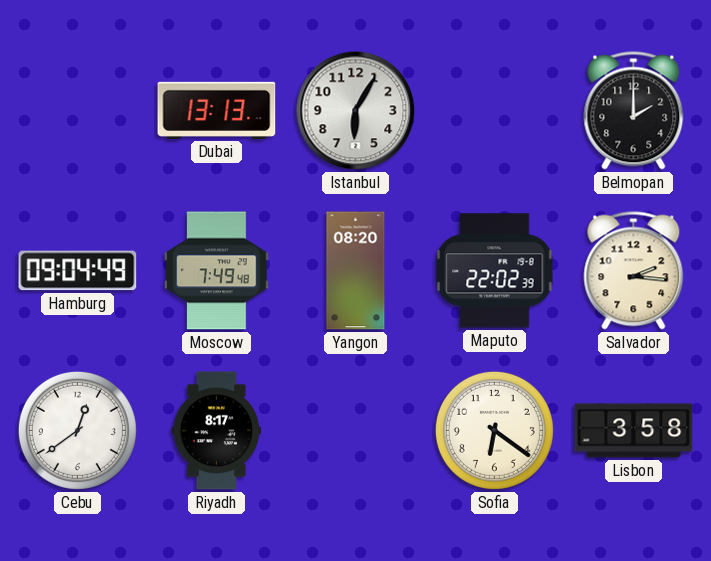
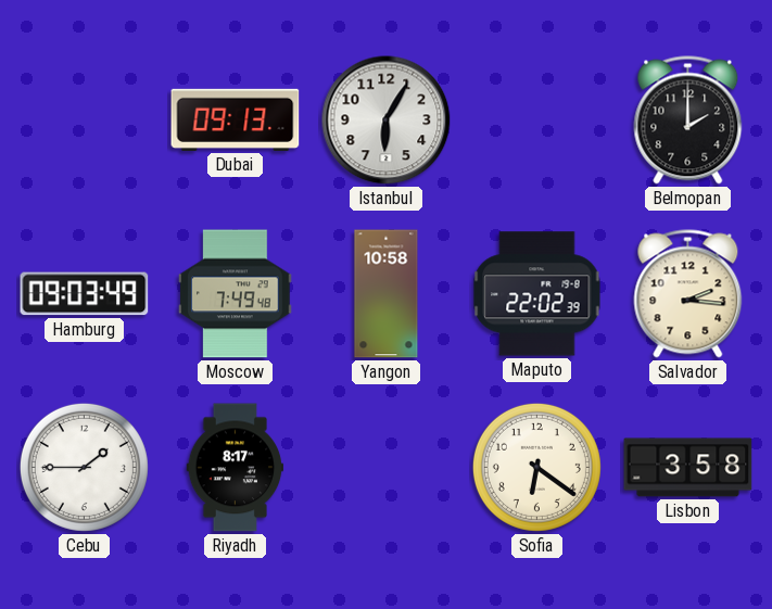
Dubai: 13:13 -> 09:13
Hamburg: 09:04 -> 09:03
Yangon: 08:20 -> 10:58
Cebu: 12:39 -> 1:45
